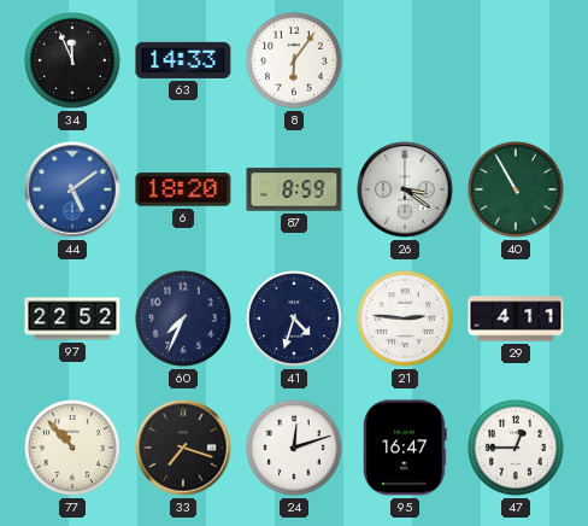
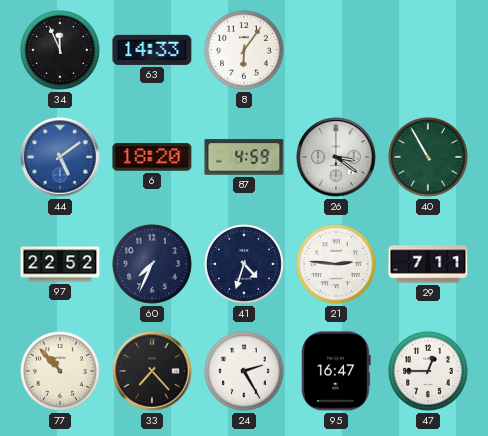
87: 8:59 -> 4:59
29: 4:11 -> 7:11
33: 7:18 -> 7:23
24: 12:12 -> 2:25
